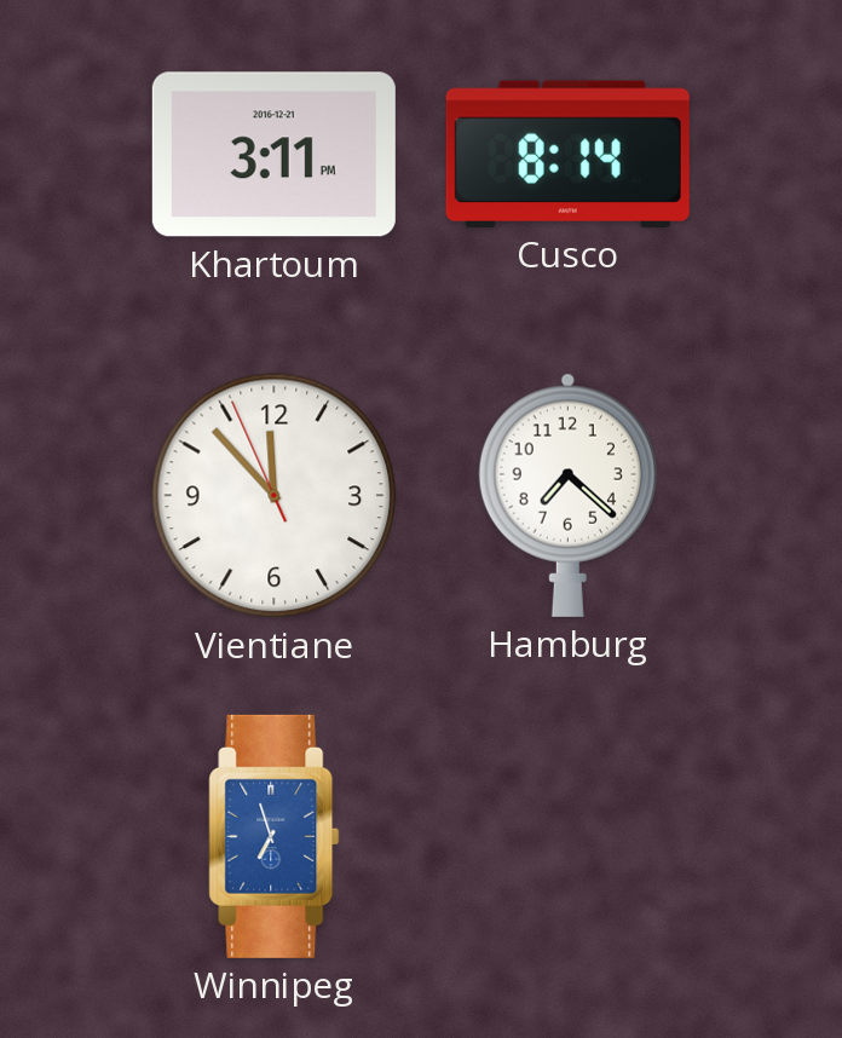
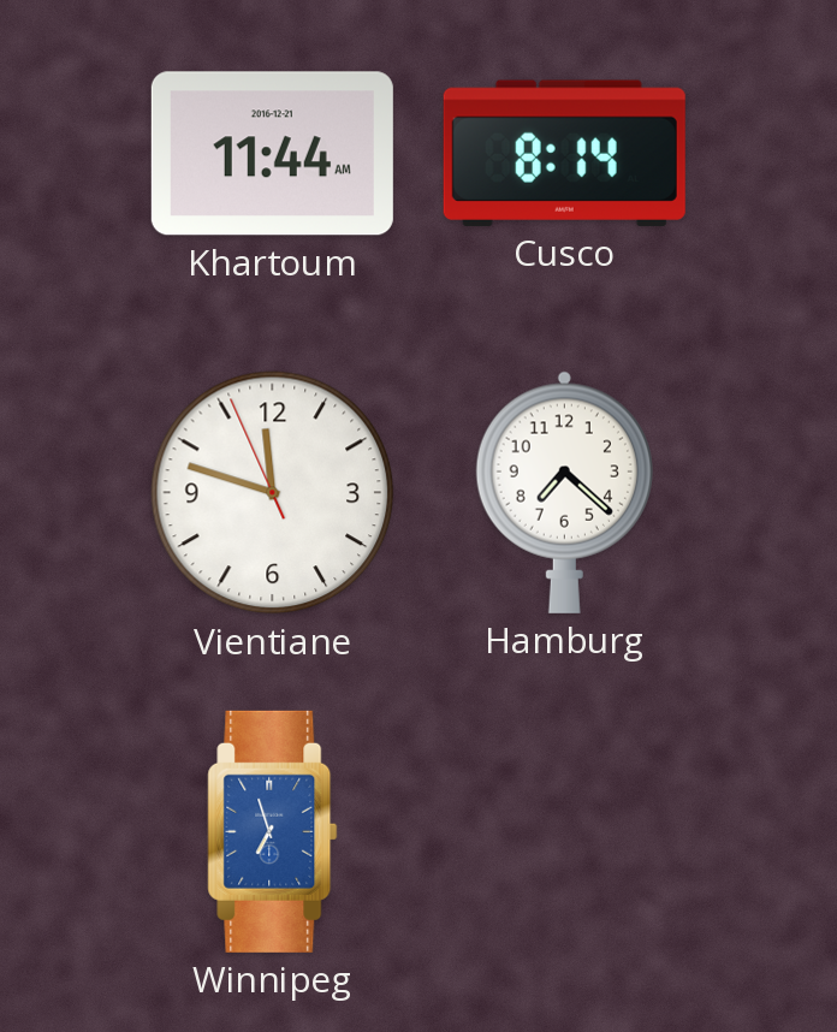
Khartoum: 3:11 -> 11:44
Vientiane: 11:52 -> 11:47
